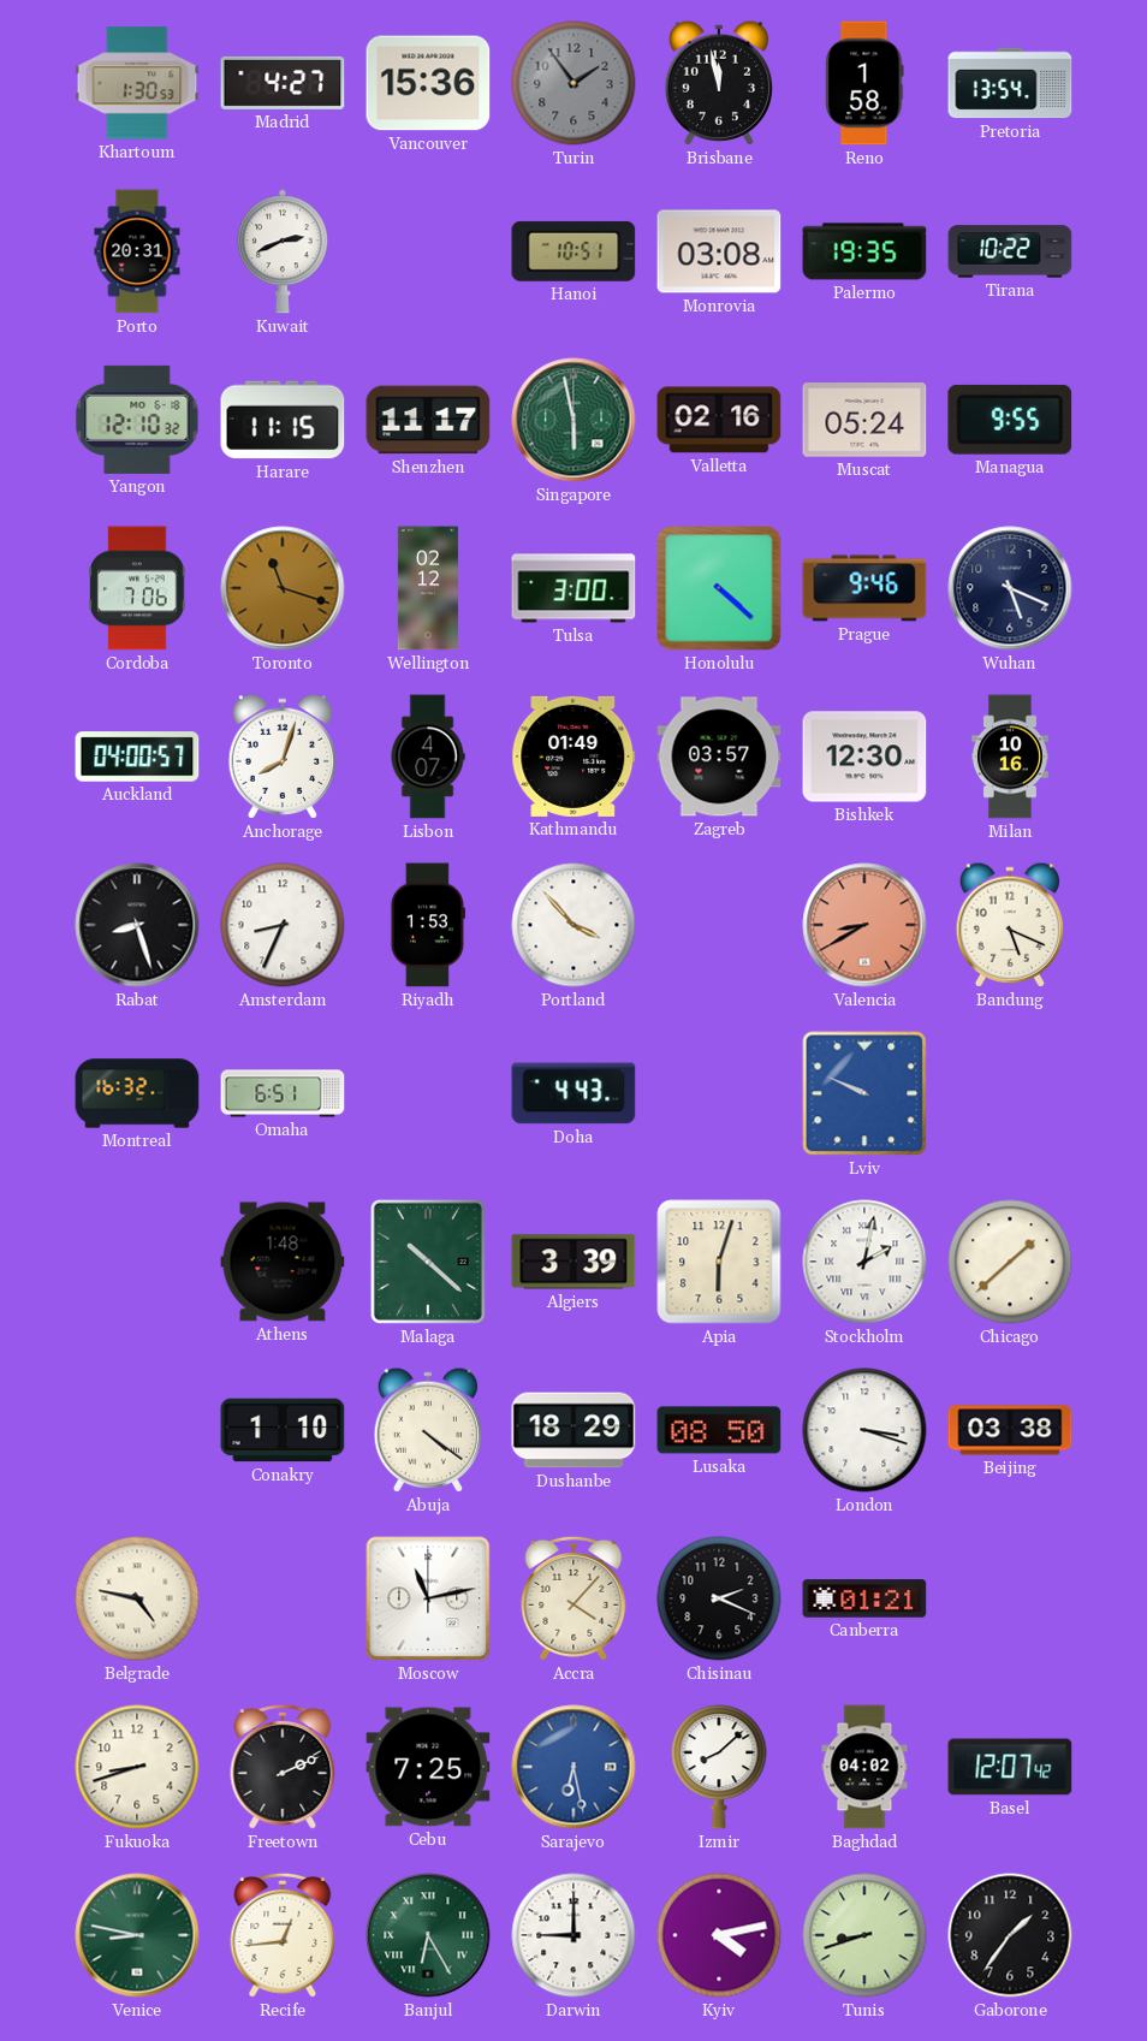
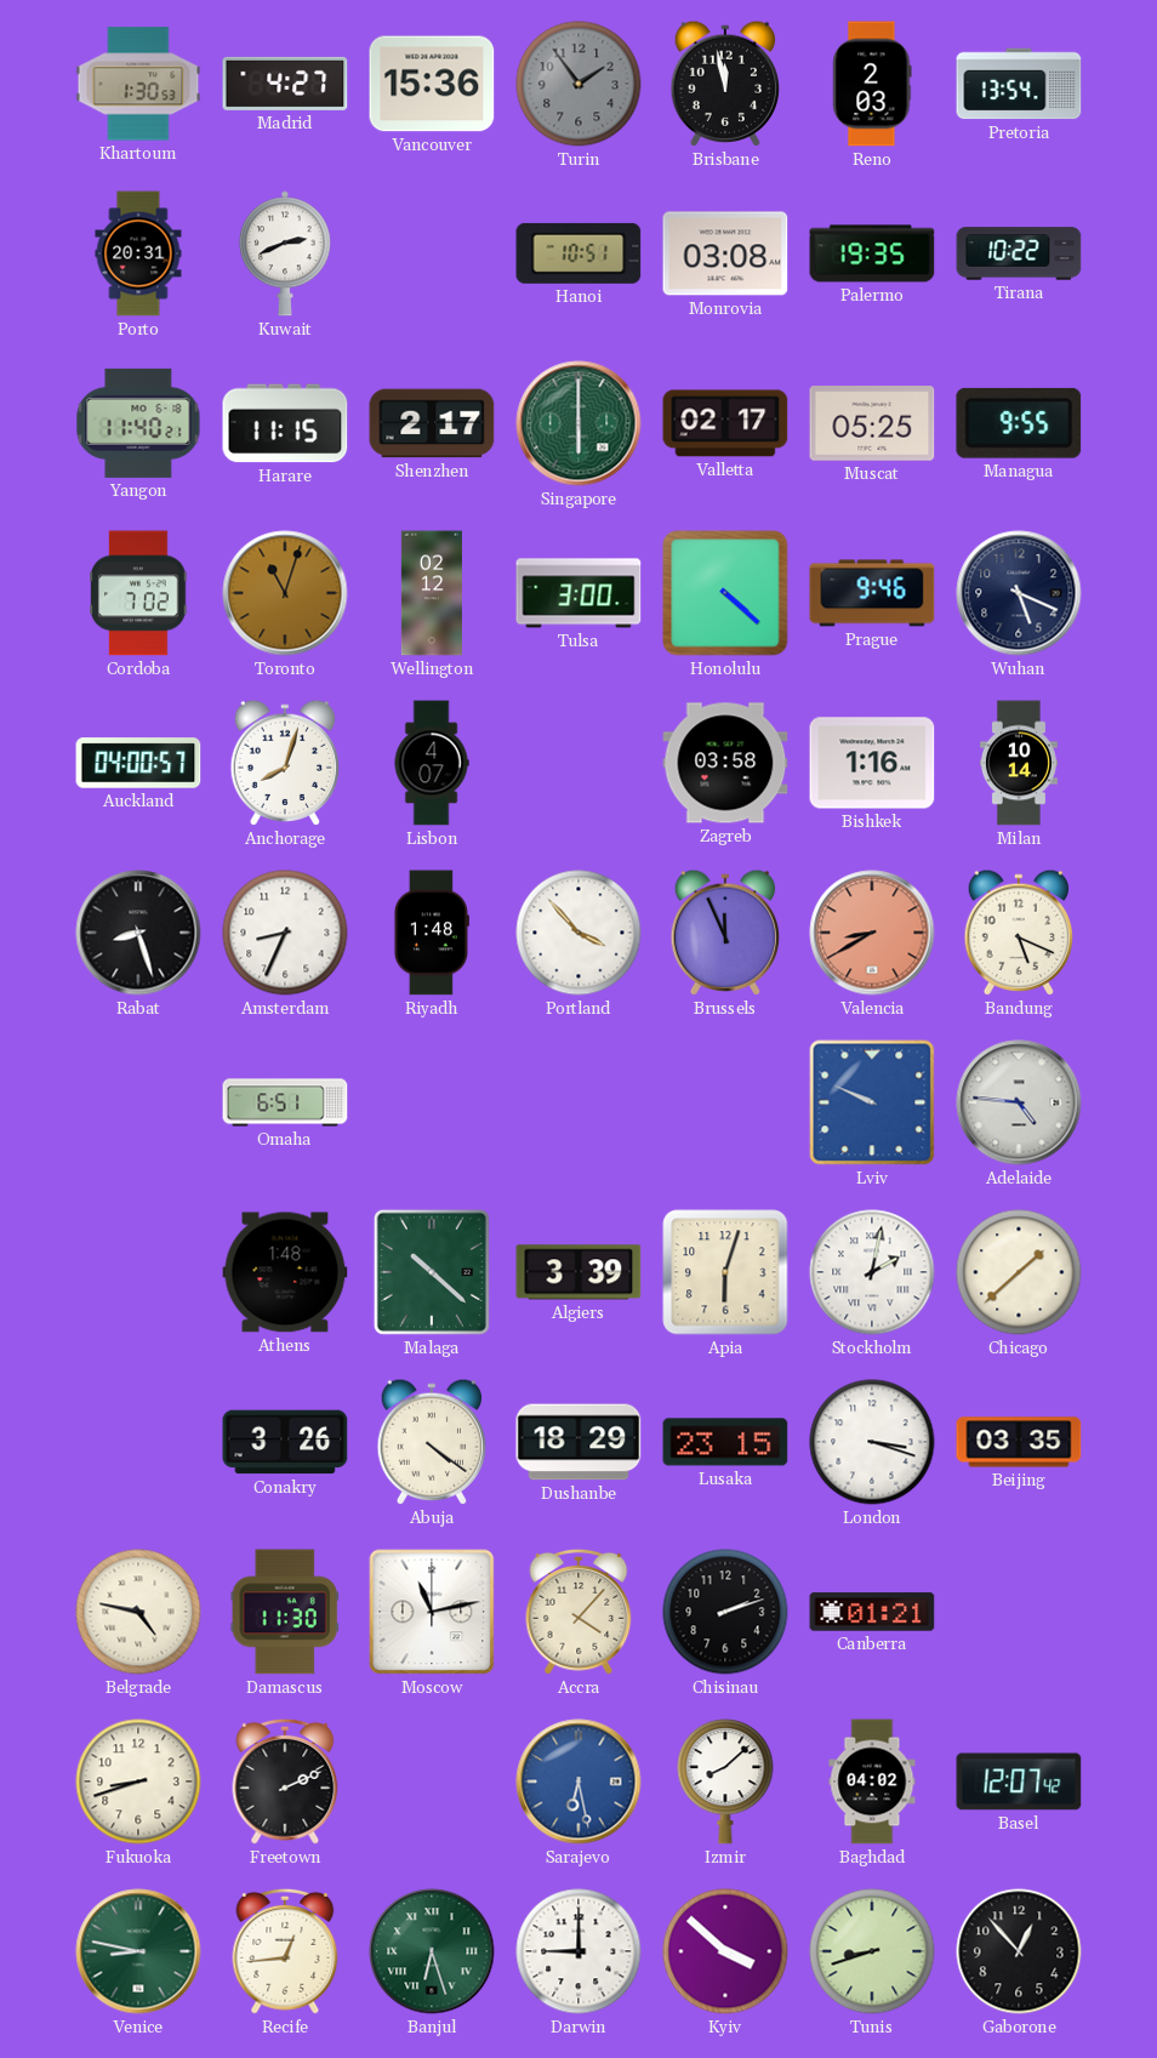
Reno: 1:58 -> 2:03
Yangon: 12:10 -> 11:40
Shenzhen: 11:17 -> 2:17
Singapore: 5:58 -> 6:00
Valletta: 02:16 -> 02:17
Muscat: 05:24 -> 05:25
Cordoba: 7:06 -> 7:02
Toronto: 11:18 -> 11:03
Kathmandu: 01:49 -> none
Zagreb: 03:57 -> 03:58
Bishkek: 12:30 -> 1:16
Milan: 10:16 -> 10:14
Riyadh: 1:53 -> 1:48
Brussels: none -> 11:56
Montreal: 16:32 -> none
Doha: 4:43 -> none
Adelaide: none -> 4:46
Conakry: 1:10 -> 3:26
Lusaka: 08:50 -> 23:15
Beijing: 03:38 -> 03:35
Damascus: none -> 11:30
Chisinau: 2:19 -> 2:12
Cebu: 7:25 -> none
Banjul: 6:25 -> 6:27
Kyiv: 4:13 -> 3:52
Gaborone: 1:36 -> 12:53
